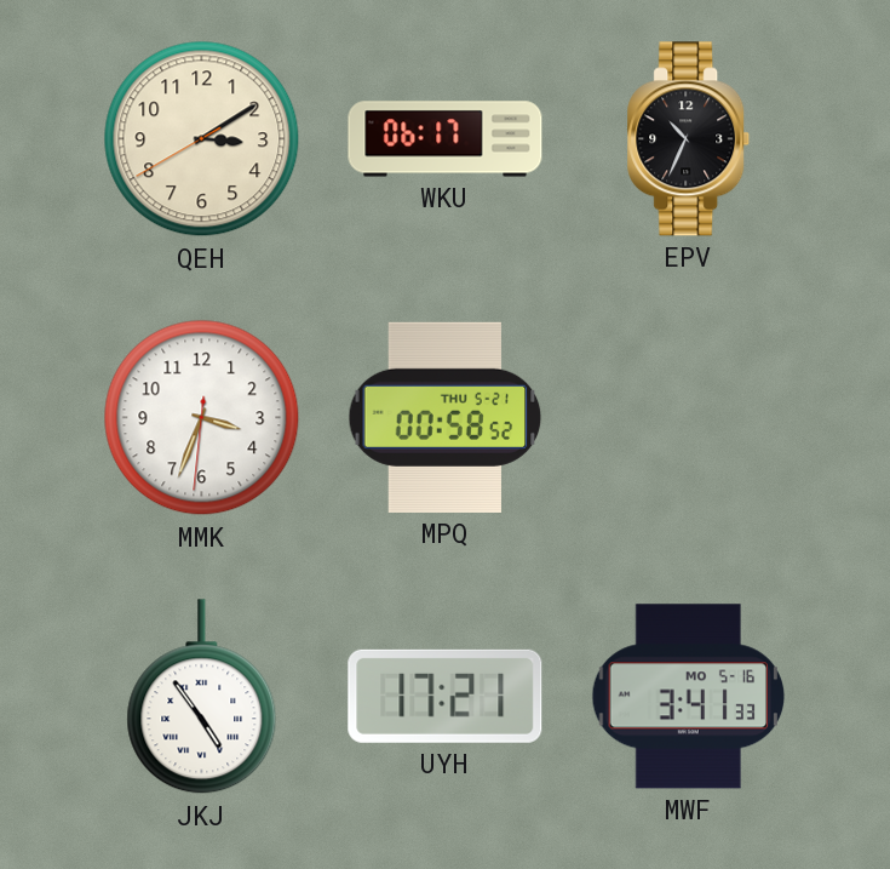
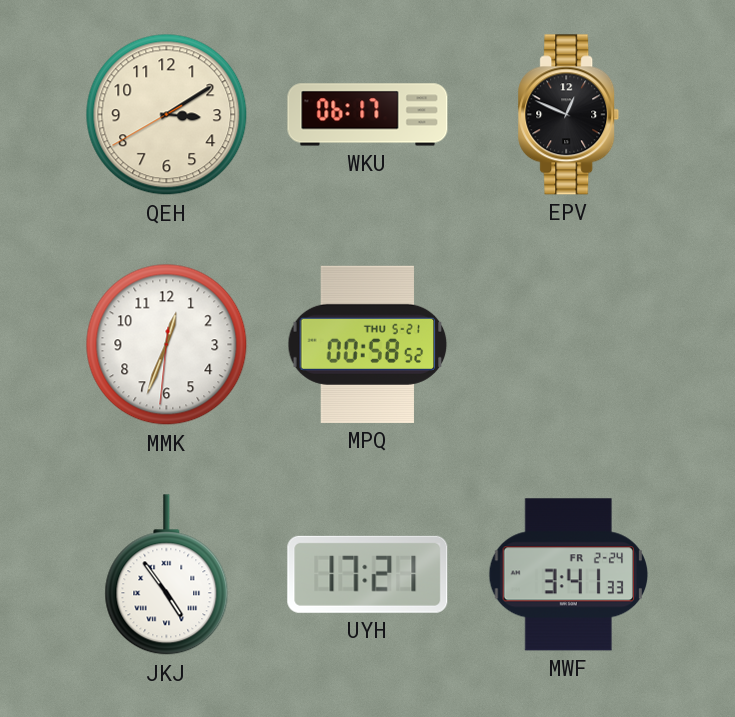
EPV: 10:34 -> 12:49
MMK: 3:33 -> 12:33
MWF date: MO 5-16 -> FR 2-24
